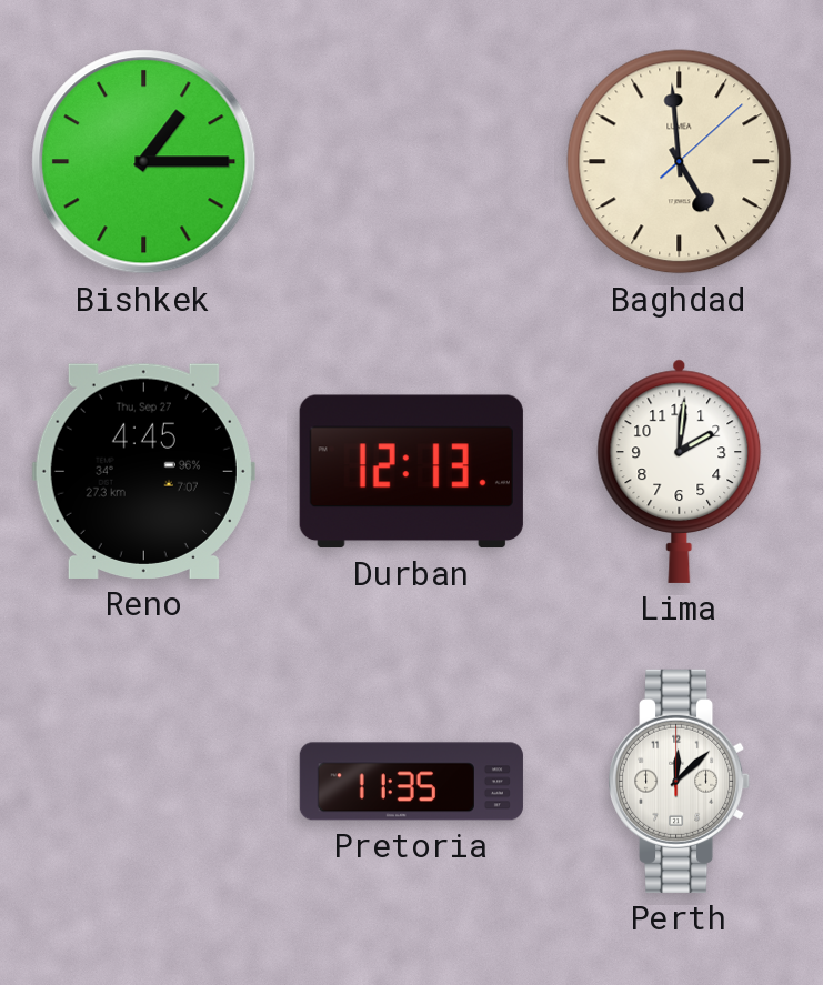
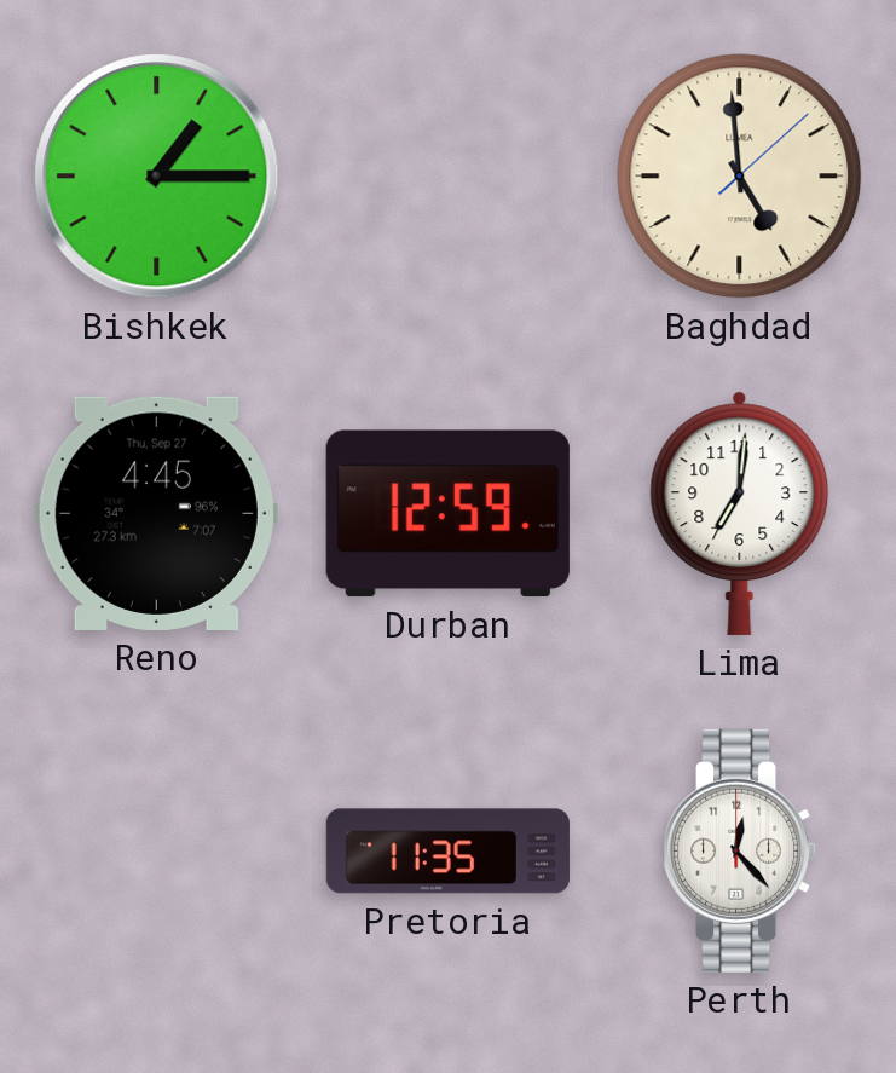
Durban: 12:13 -> 12:59
Lima: 2:01 -> 7:01
Perth: 12:08 -> 12:23
